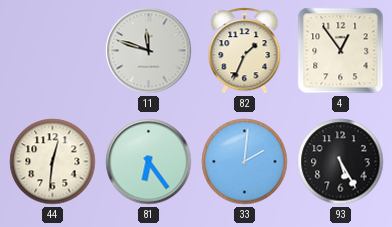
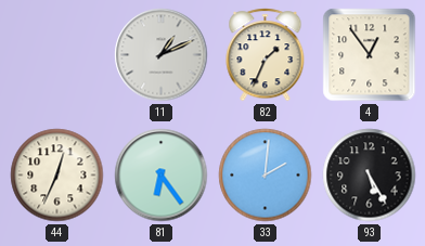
11: 11:48 -> 1:11
44: 12:31 -> 12:34
